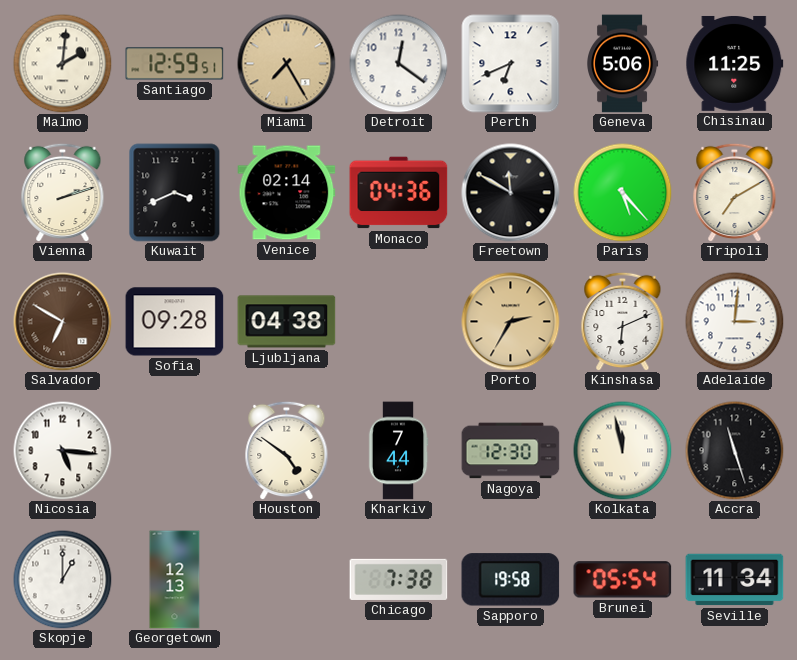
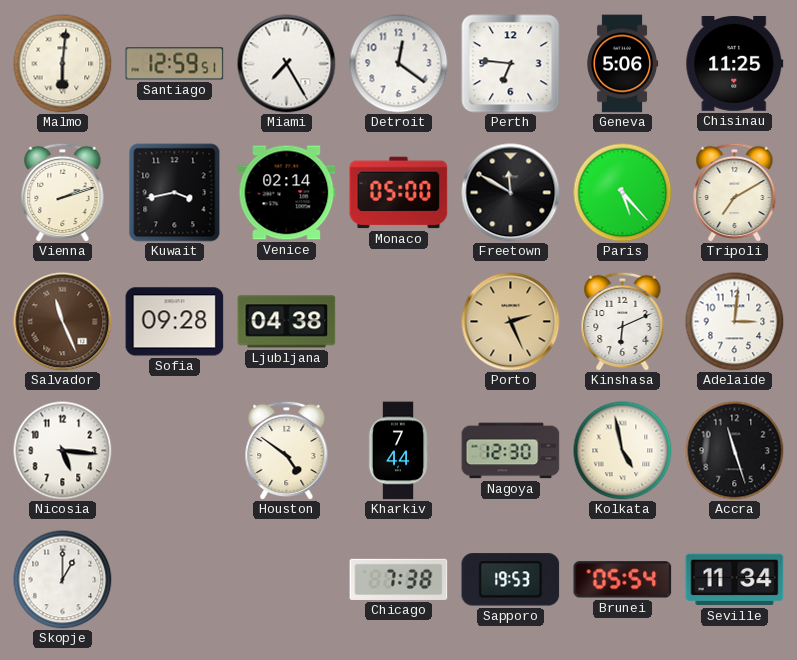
Malmo: 2:01 -> 6:01
Miami dial: champagne -> white
Perth: 6:41 -> 6:46
Kuwait: 3:41 -> 3:43
Monaco: 04:36 -> 05:00
Salvador: 6:50 -> 11:26
Porto: 2:35 -> 2:26
Kolkata: 11:58 -> 4:58
Georgetown: 12:13 -> none
Sapporo: 19:58 -> 19:53
